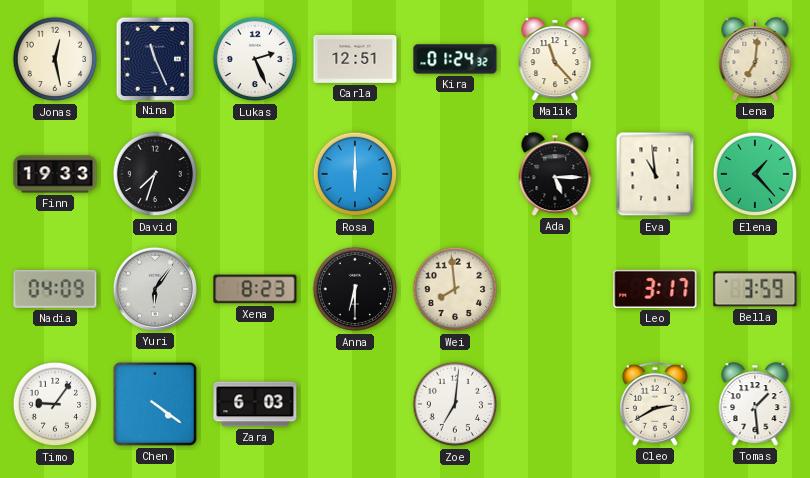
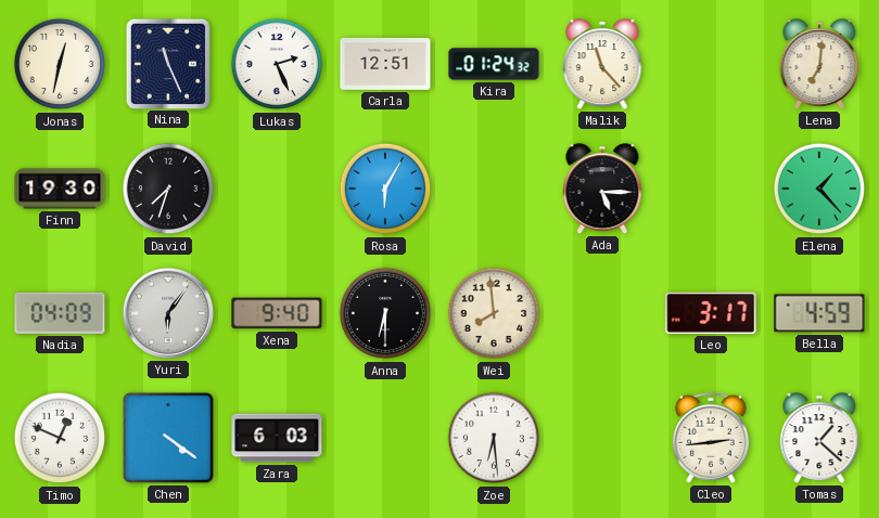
Jonas: 12:28 -> 12:32
Finn: 19:33 -> 19:30
Rosa: 6:00 -> 6:05
Eva: 10:59 -> none
Xena: 8:23 -> 9:40
Bella: 3:59 -> 4:59
Timo: 9:06 -> 12:49
Zoe: 7:01 -> 6:29
Cleo: 2:40 -> 2:44
Tomas: 1:29 -> 1:22
